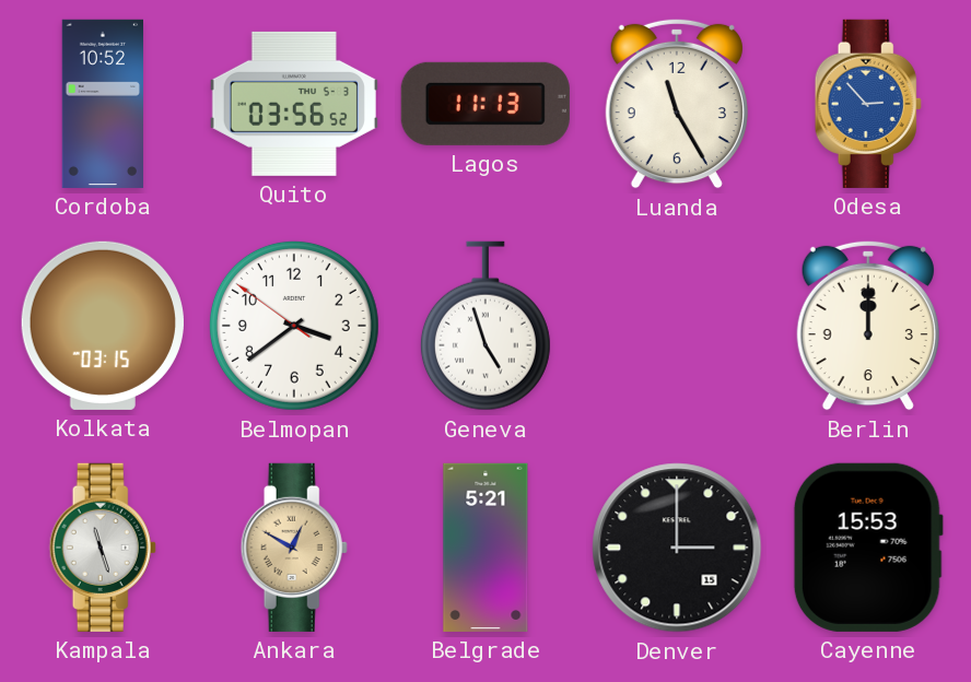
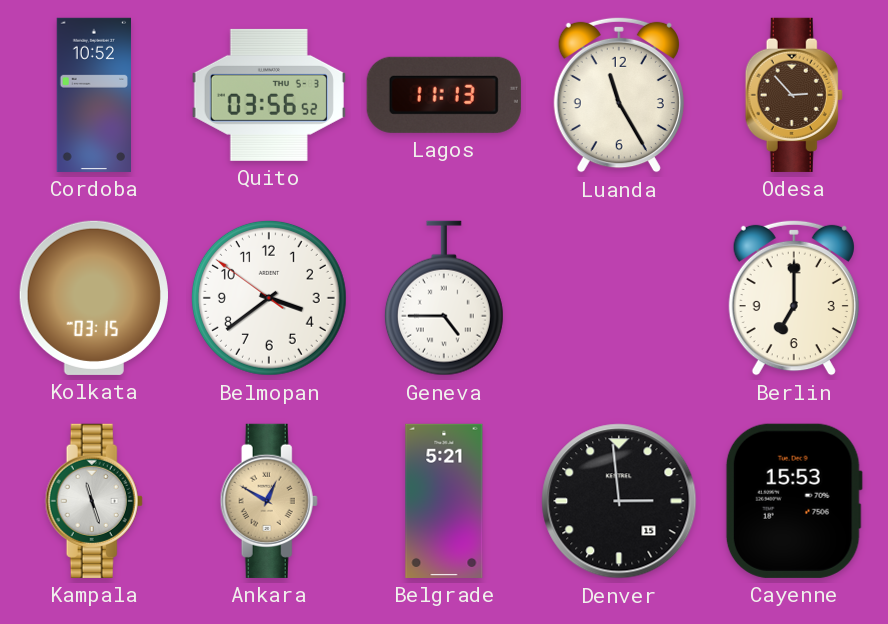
Odesa dial: blue -> brown
Geneva: 4:57 -> 4:45
Berlin: 12:00 -> 7:00
Denver: 3:00 -> 2:59
